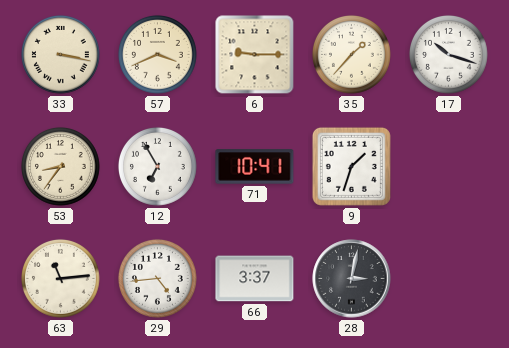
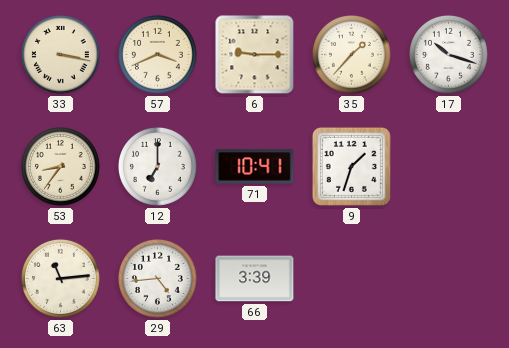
12: 6:55 -> 7:00
66: 3:37 -> 3:39
28: 3:02 -> none
